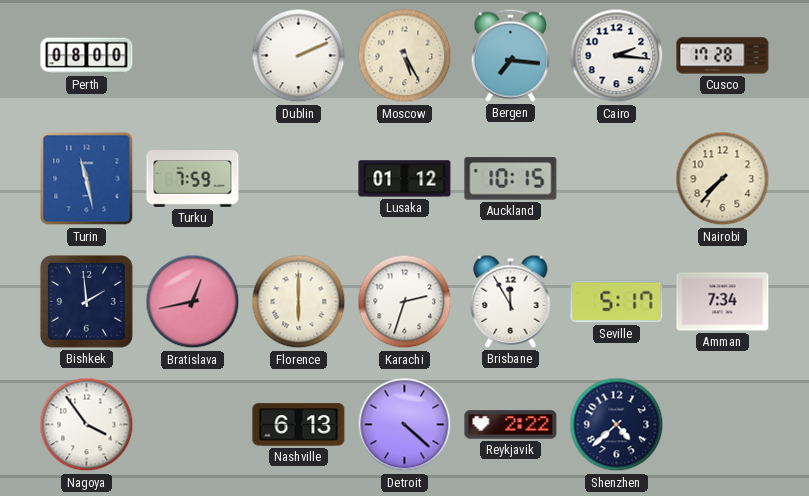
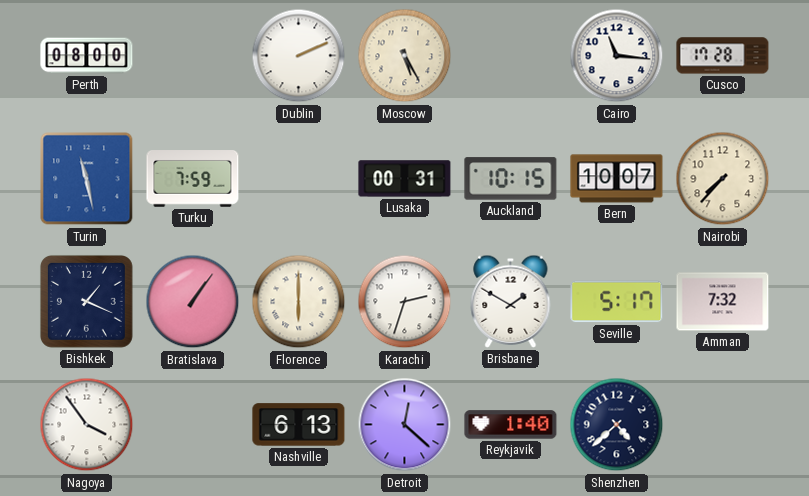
Bergen: 7:16 -> none
Cairo: 2:16 -> 11:16
Lusaka: 01:12 -> 00:31
Bern: none -> 10:07
Bishkek: 1:59 -> 1:19
Bratislava: 12:43 -> 1:06
Brisbane: 11:55 -> 1:50
Amman: 7:34 -> 7:32
Detroit: 4:22 -> 12:22
Reykjavik: 2:22 -> 1:40
